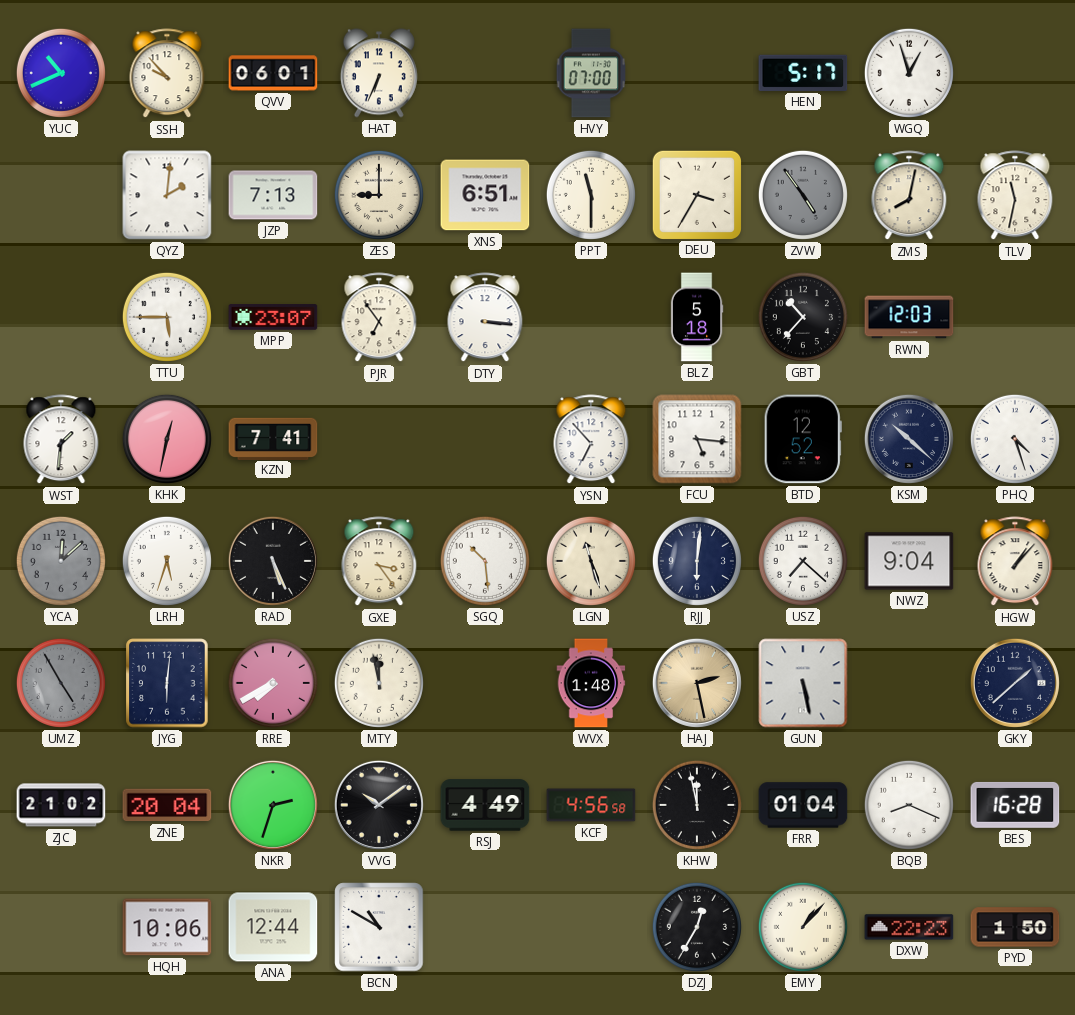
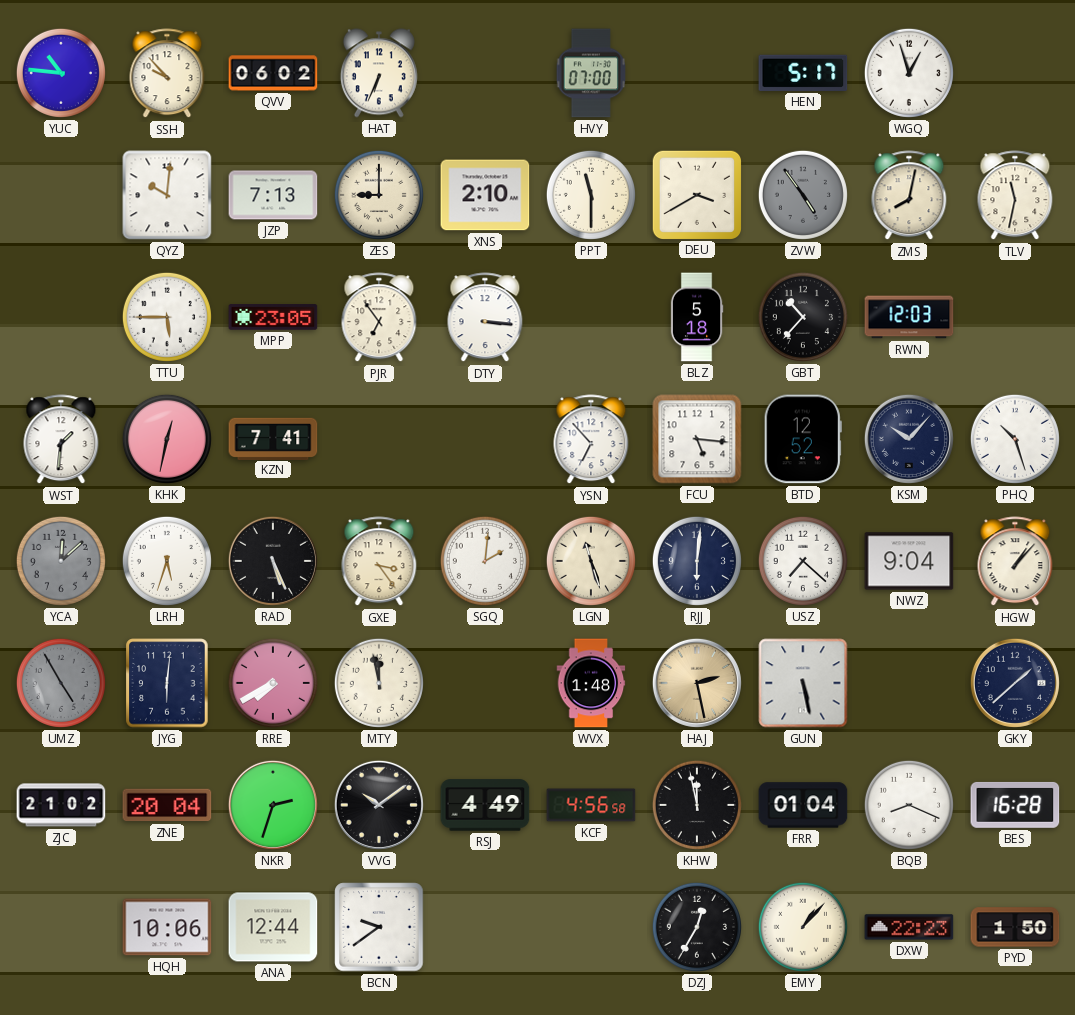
YUC: 10:41 -> 10:46
QVV: 06:01 -> 06:02
QYZ: 2:01 -> 10:01
XNS: 6:51 -> 2:10
DEU: 3:35 -> 3:40
MPP: 23:07 -> 23:05
KSM: 10:22 -> 10:07
PHQ: 4:27 -> 10:27
SGQ: 10:29 -> 2:01
BCN: 10:50 -> 9:39
